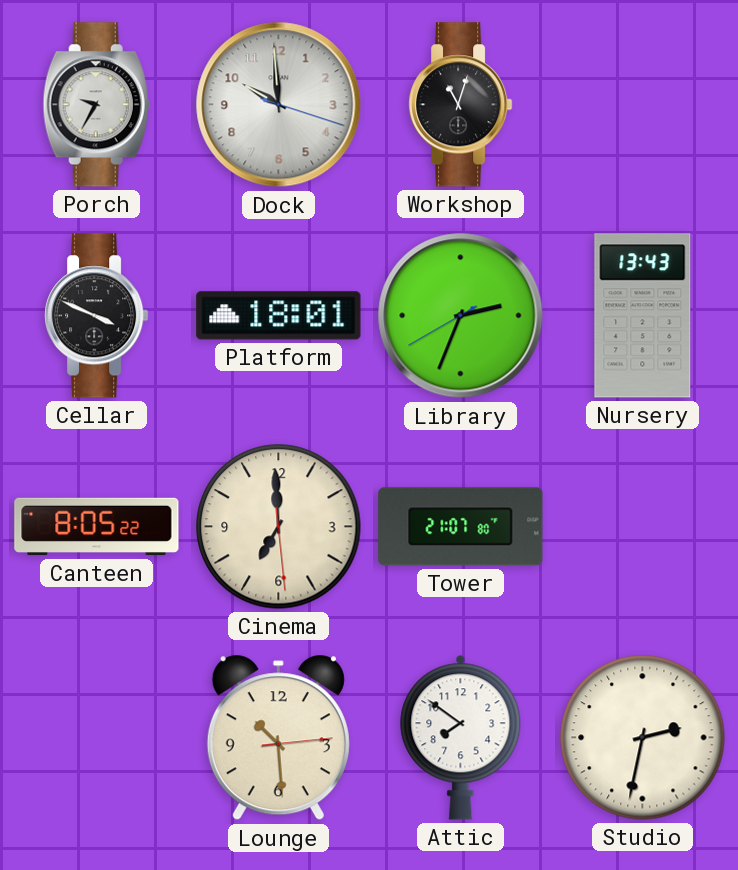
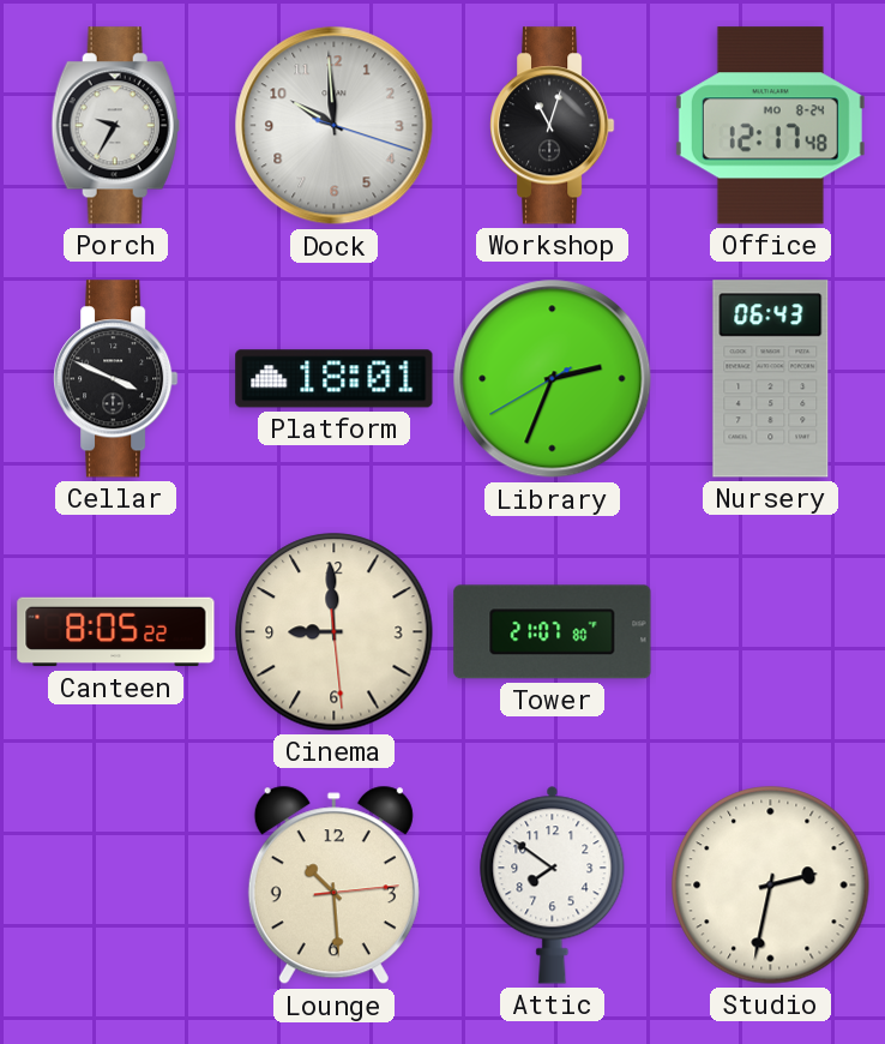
Office: none -> 12:17
Nursery: 13:43 -> 06:43
Cinema: 6:59 -> 8:59
